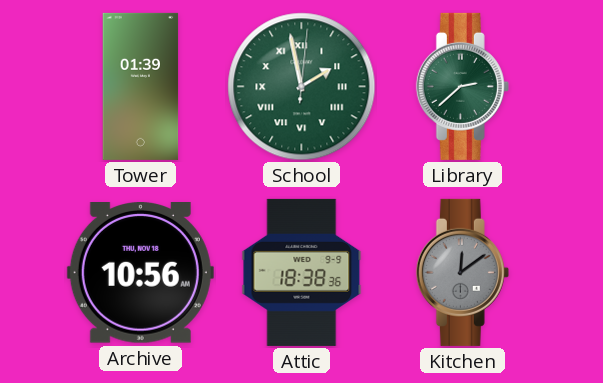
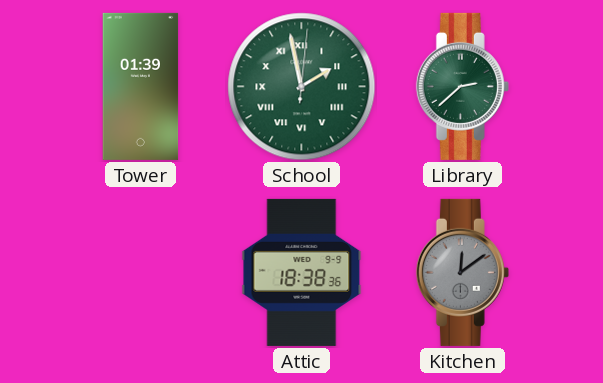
Archive: 10:56 -> none
